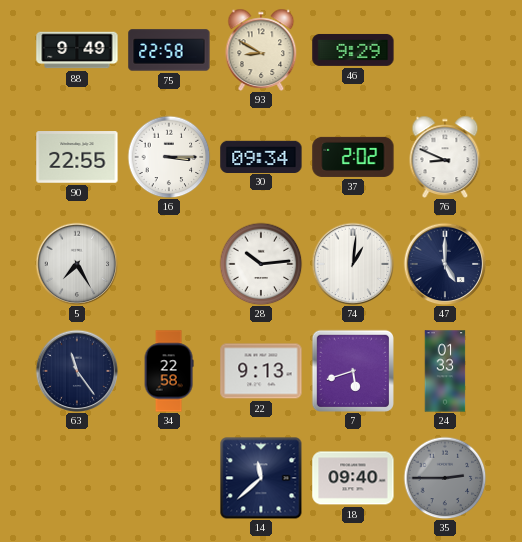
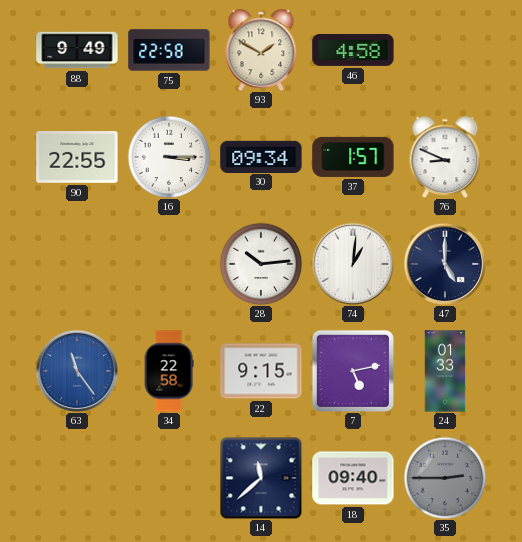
93: 8:50 -> 1:50
46: 9:29 -> 4:58
37: 2:02 -> 1:57
5: 7:25 -> none
63 dial: navy -> blue
22: 9:13 -> 9:15
7: 5:42 -> 5:13
